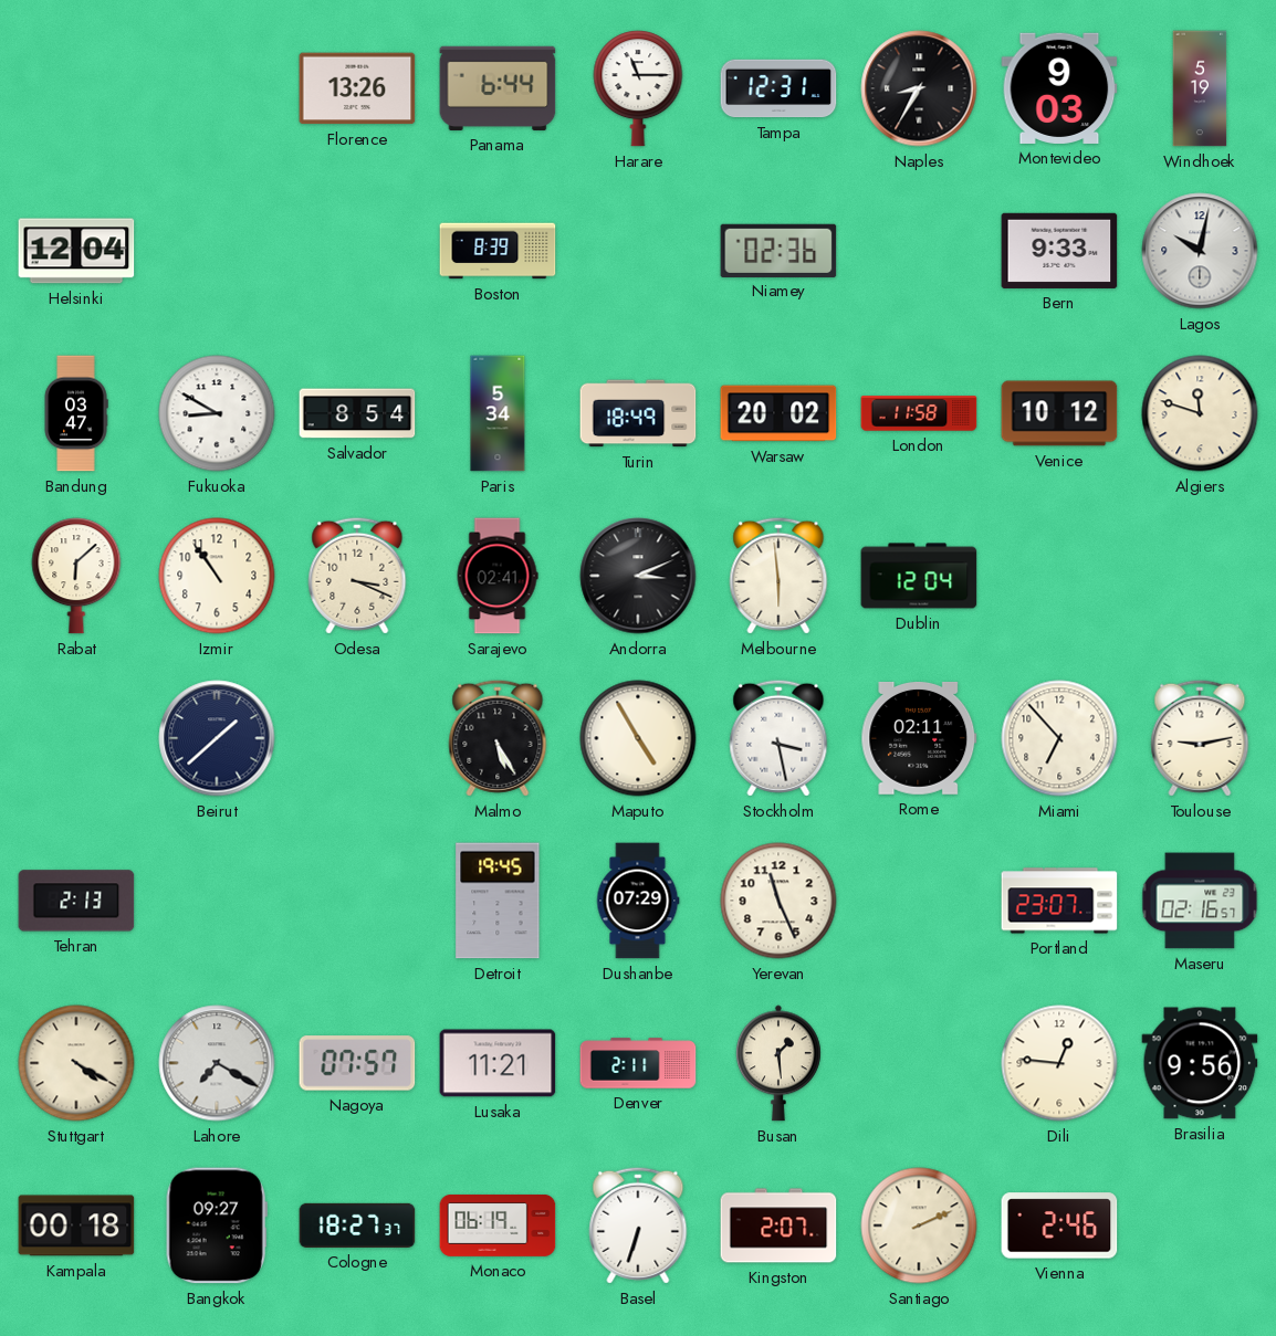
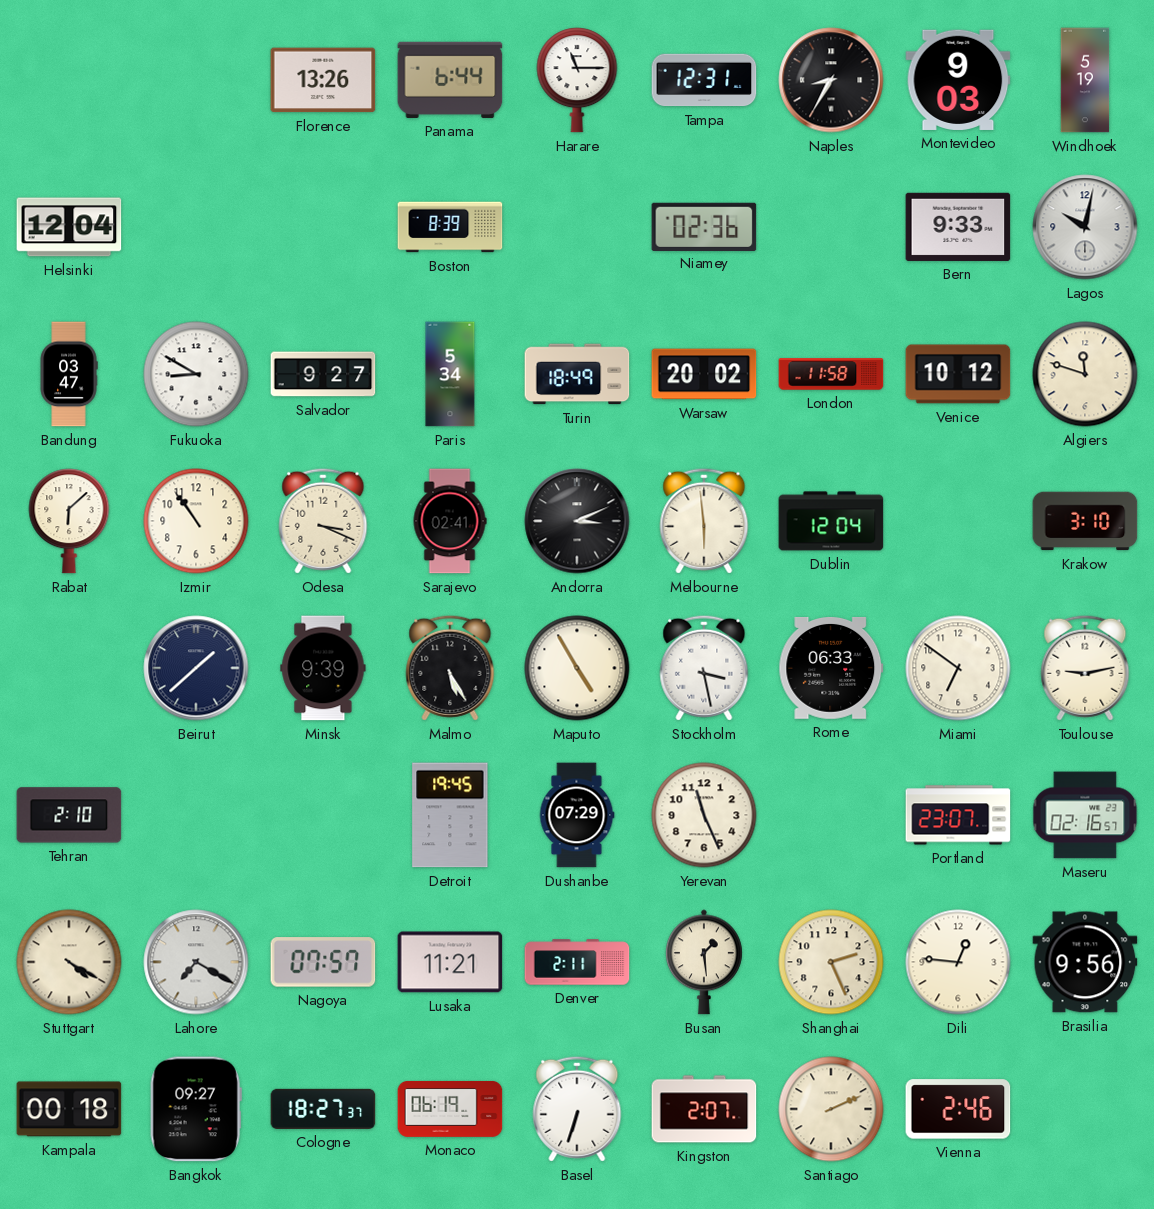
Salvador: 8:54 -> 9:27
Krakow: none -> 3:10
Minsk: none -> 9:39
Rome: 02:11 -> 06:33
Miami: 6:53 -> 6:51
Tehran: 2:13 -> 2:10
Shanghai: none -> 2:26
